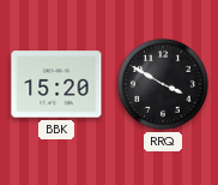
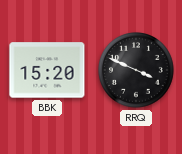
RRQ: 3:50 -> 3:49
